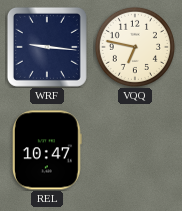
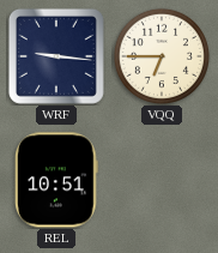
VQQ: 6:47 -> 6:45
REL: 10:47 -> 10:51
